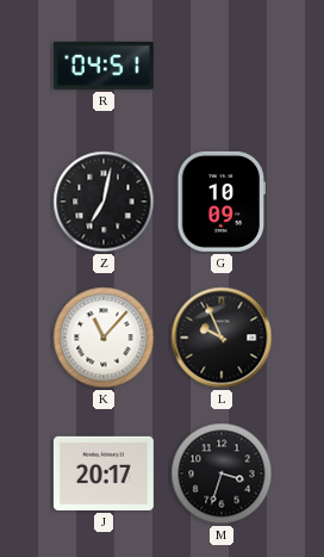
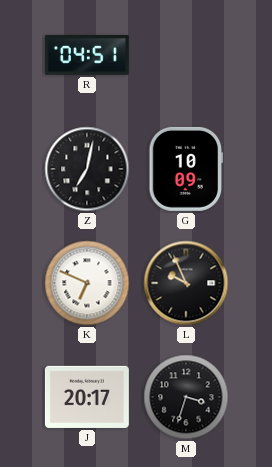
K: 11:07 -> 6:49
